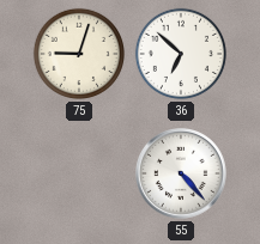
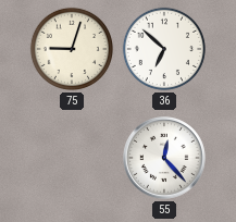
55: 4:23 -> 12:23
